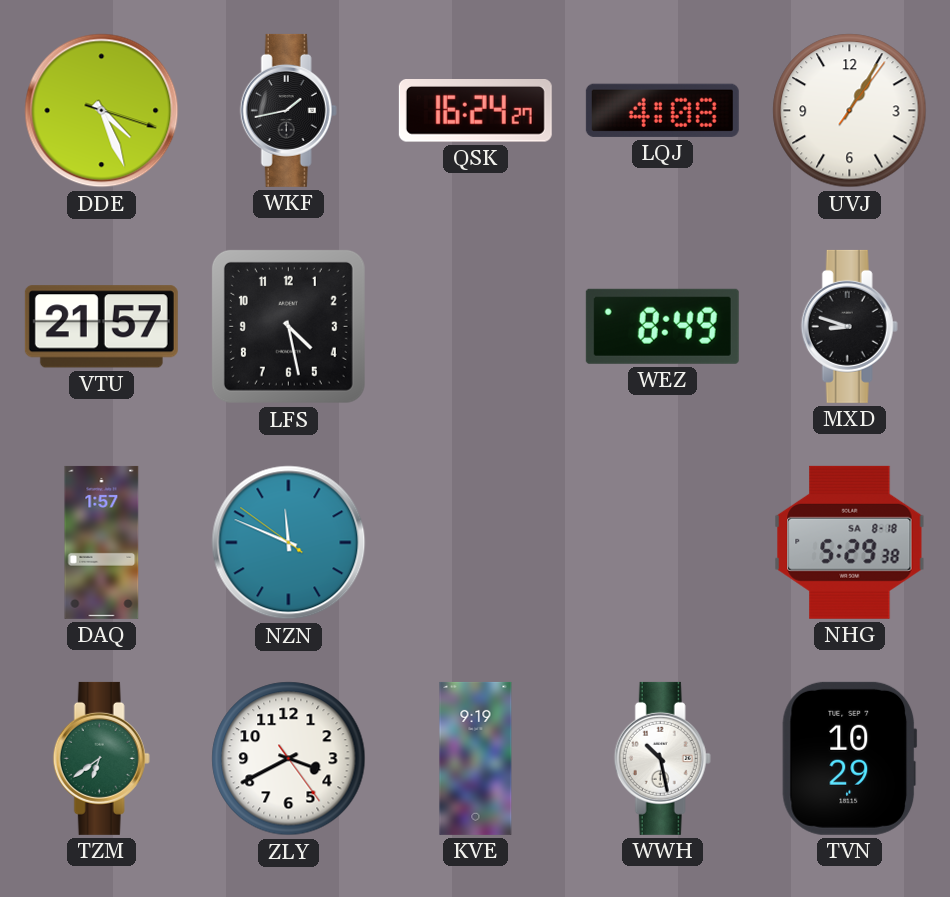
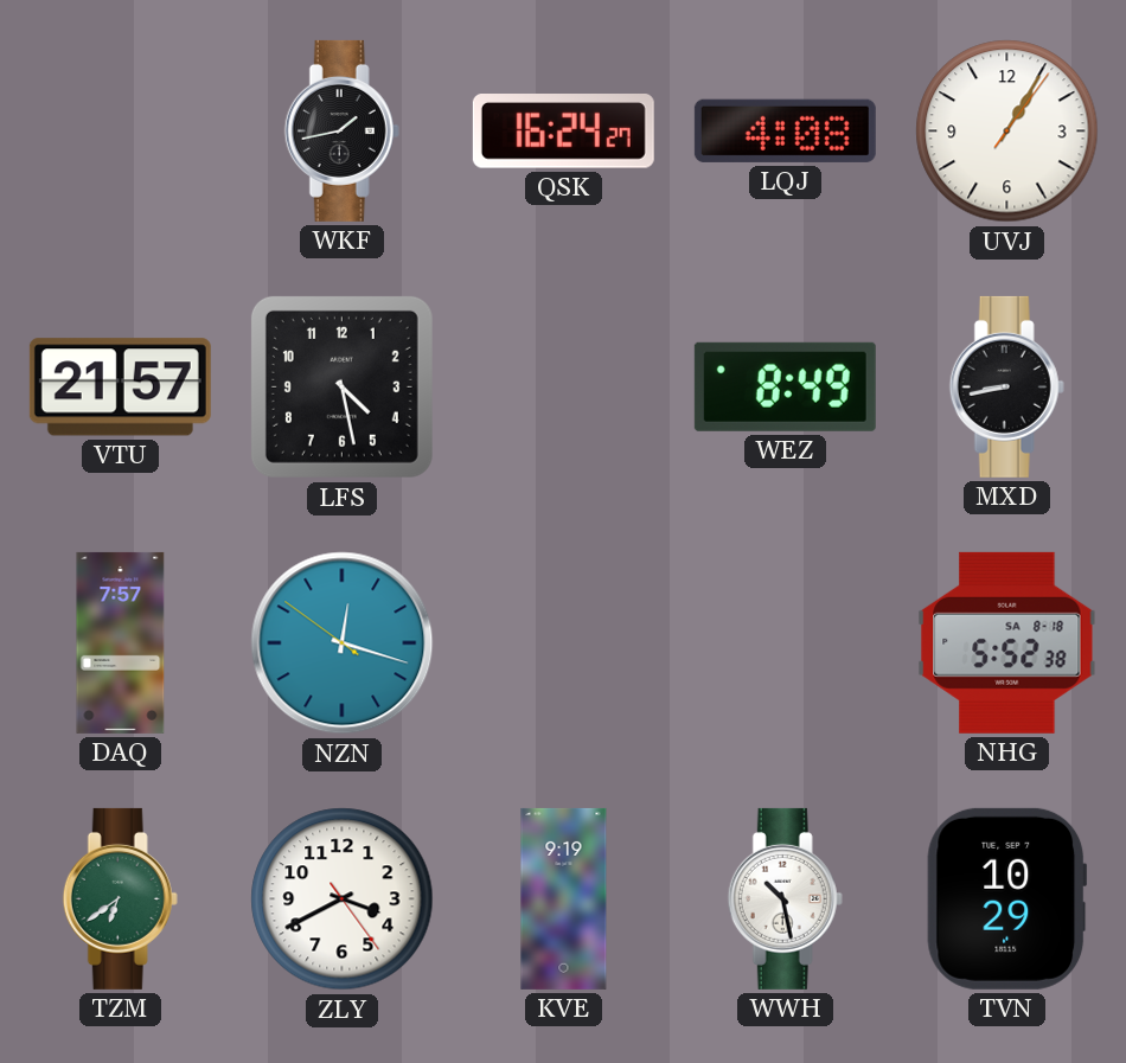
DDE: 4:26 -> none
MXD: 8:48 -> 8:43
DAQ: 1:57 -> 7:57
NZN: 11:48 -> 12:17
NHG: 5:29 -> 5:52
